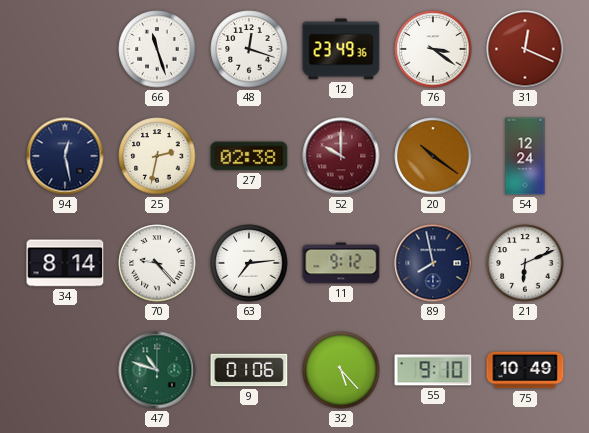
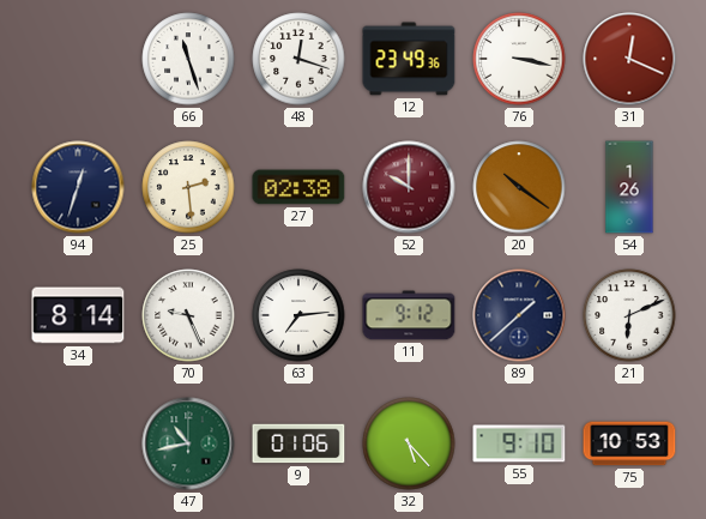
76: 3:21 -> 3:17
94: 12:28 -> 12:33
25: 2:32 -> 2:29
54: 12:24 -> 1:26
70: 9:23 -> 9:26
89: 7:58 -> 1:38
47: 10:48 -> 10:43
75: 10:49 -> 10:53
